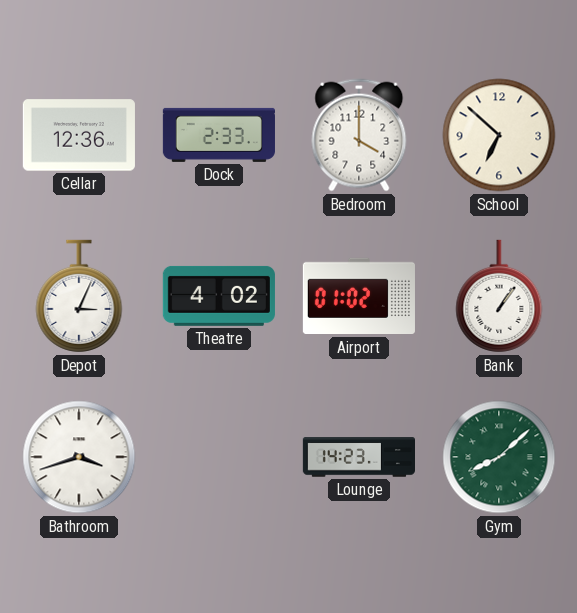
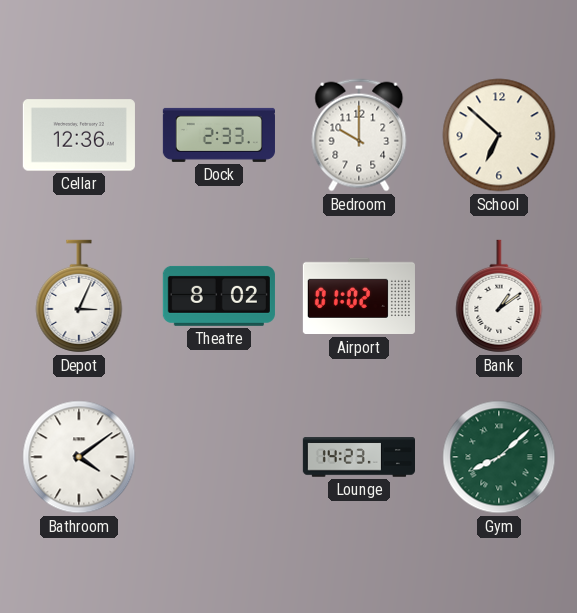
Bedroom: 4:00 -> 10:00
Theatre: 4:02 -> 8:02
Bank: 1:06 -> 1:09
Bathroom: 3:42 -> 4:09
